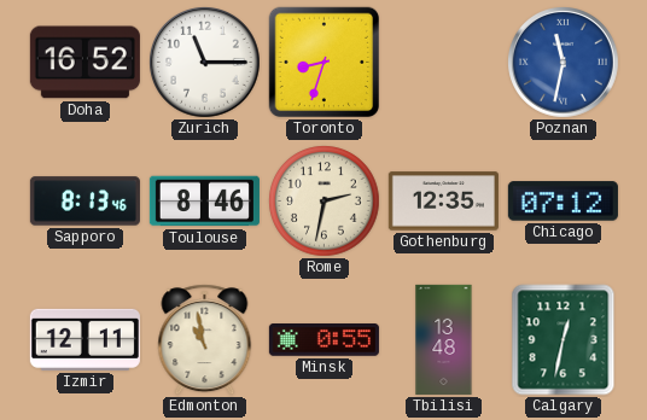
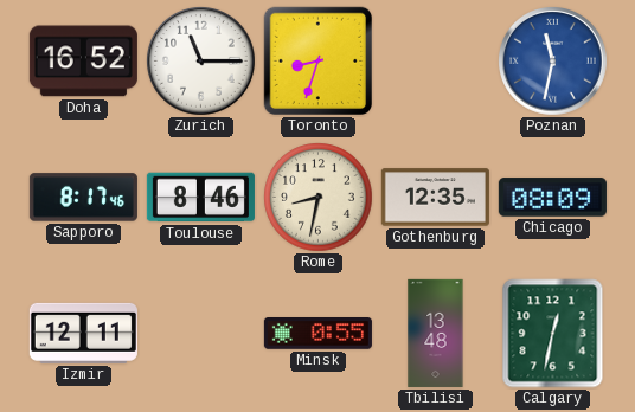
Sapporo: 8:13 -> 8:17
Rome: 2:32 -> 8:32
Chicago: 07:12 -> 08:09
Edmonton: 10:58 -> none
